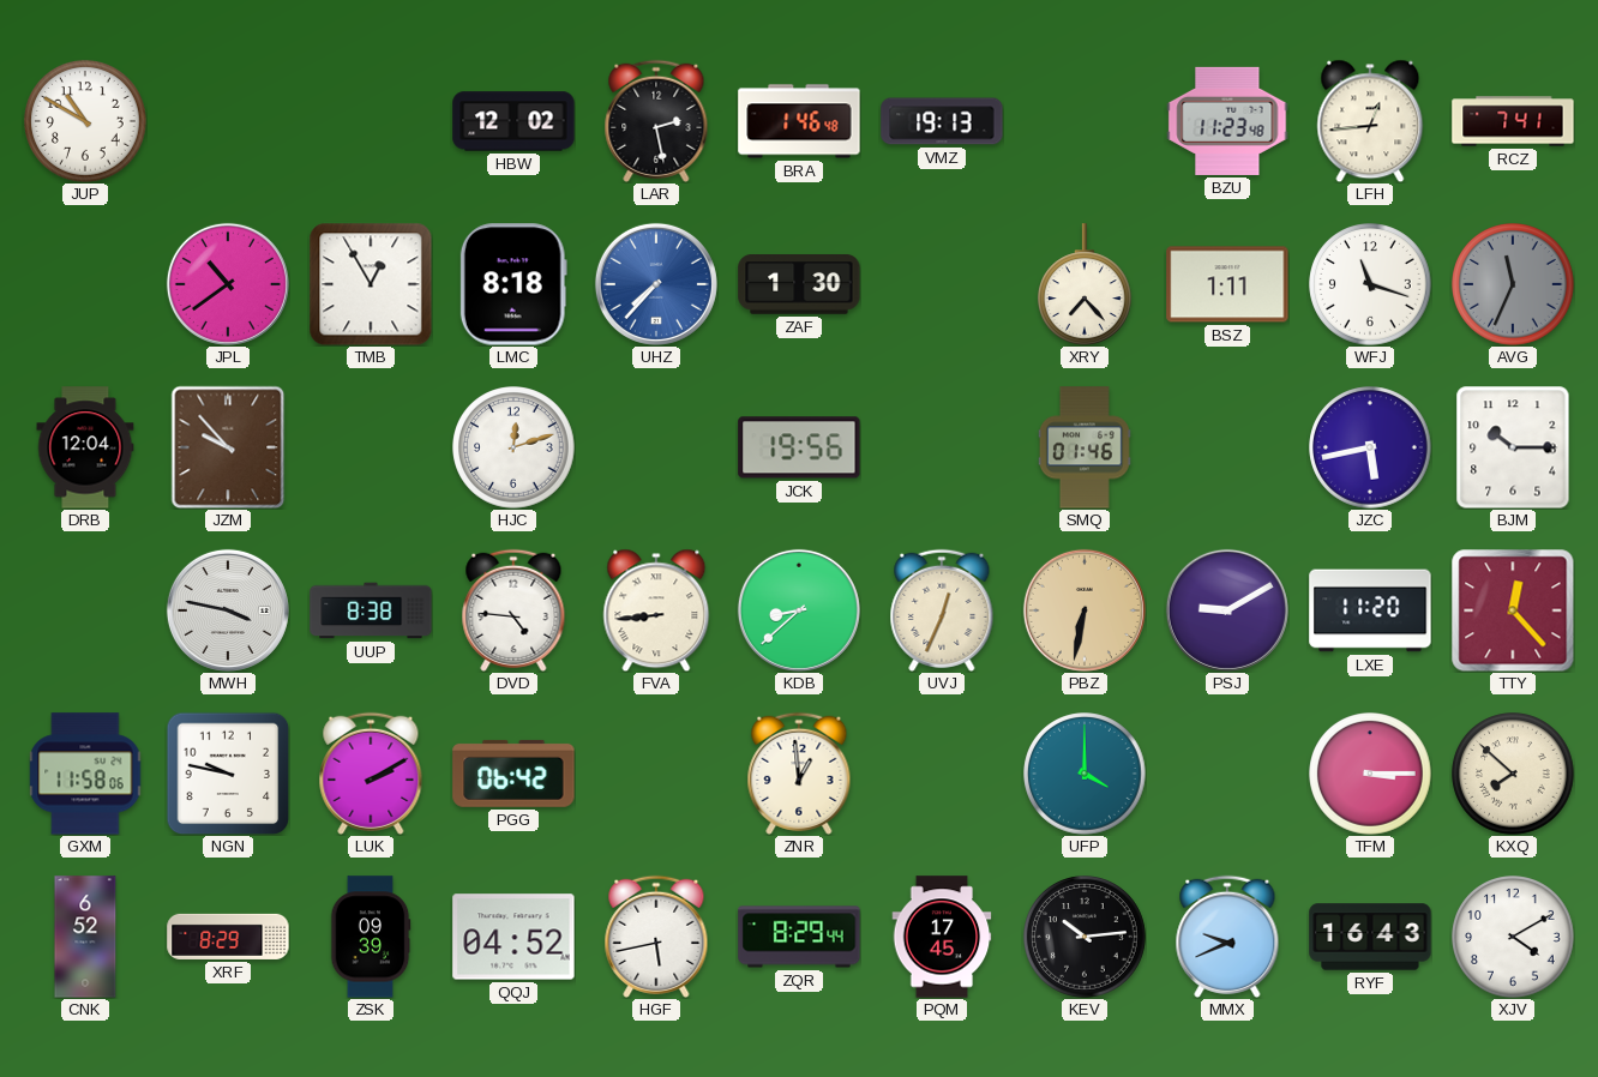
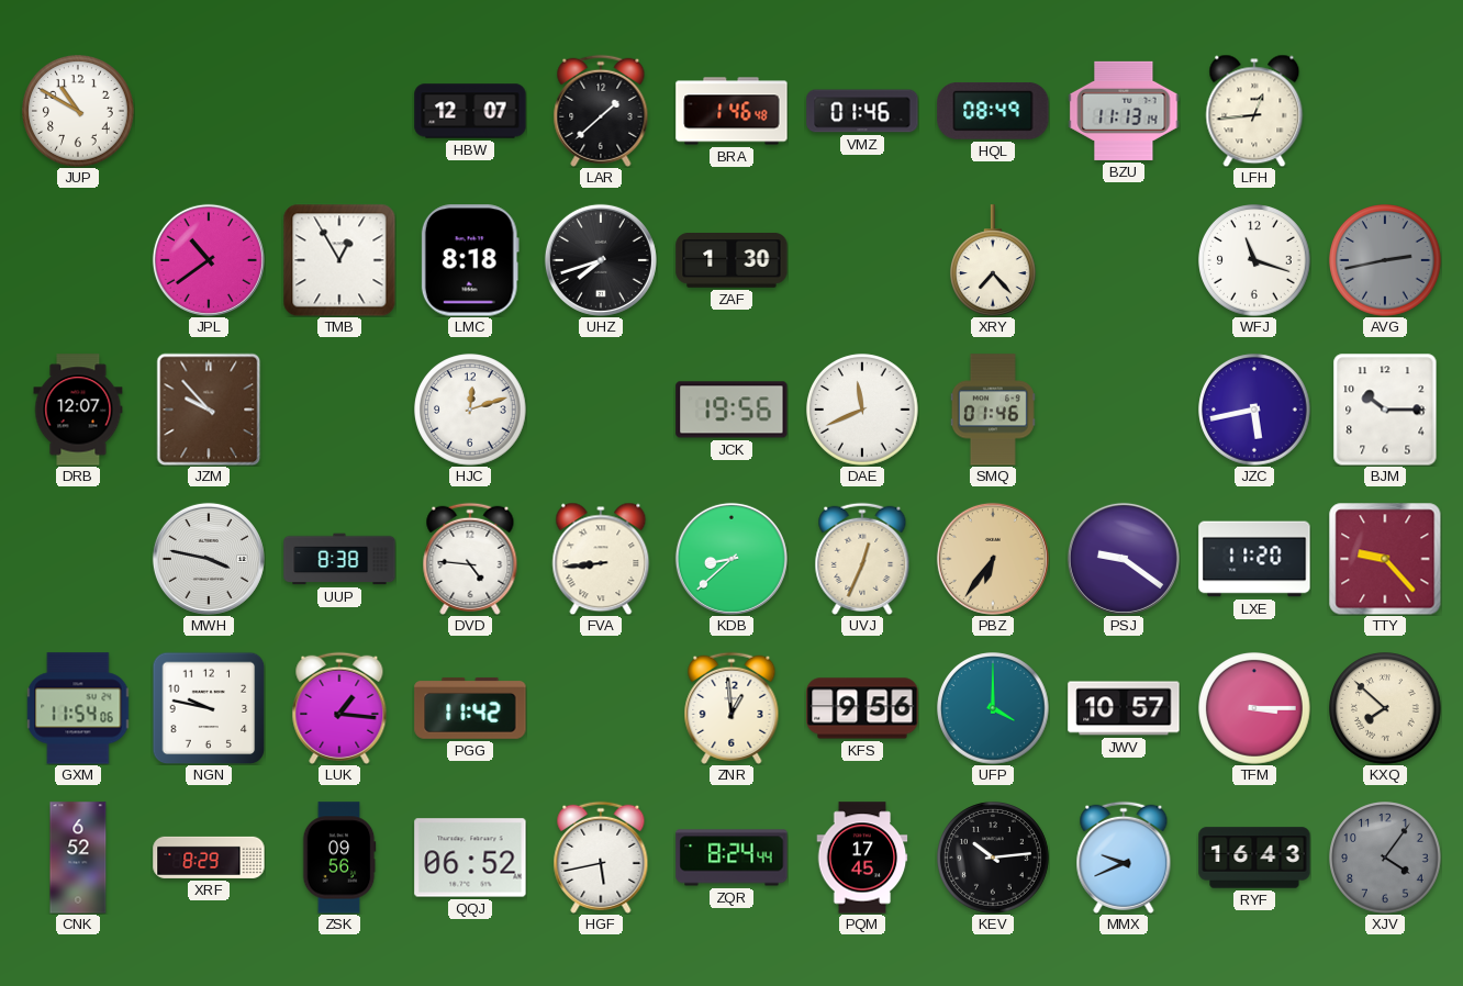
HBW: 12:02 -> 12:07
LAR: 2:28 -> 1:38
VMZ: 19:13 -> 01:46
HQL: none -> 08:49
BZU: 11:23 -> 11:13
RCZ: 7:41 -> none
UHZ: 7:37 -> 7:42
UHZ dial: blue -> black
BSZ: 1:11 -> none
AVG: 11:34 -> 2:43
DRB: 12:04 -> 12:07
DAE: none -> 11:41
PBZ: 6:32 -> 6:36
PSJ: 9:10 -> 9:21
TTY: 12:23 -> 9:23
GXM: 11:58 -> 11:54
LUK: 2:10 -> 1:16
PGG: 06:42 -> 11:42
KFS: none -> 9:56
JWV: none -> 10:57
ZSK: 09:39 -> 09:56
QQJ: 04:52 -> 06:52
ZQR: 8:29 -> 8:24
XJV: 4:10 -> 4:06
XJV dial: white -> grey
